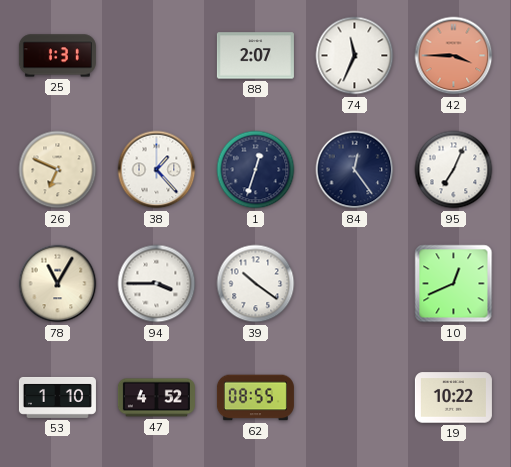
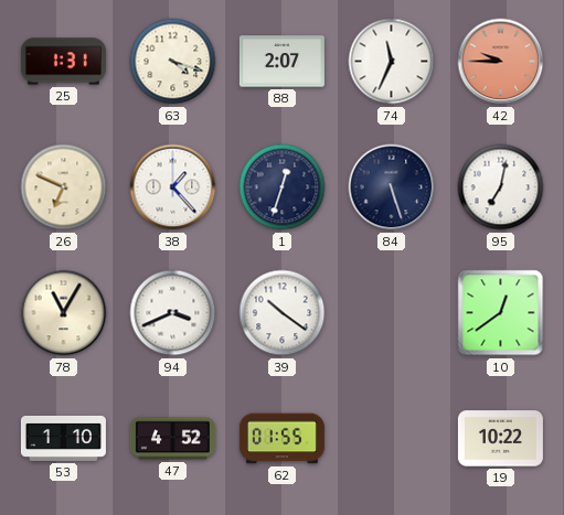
63: none -> 4:18
42: 3:45 -> 9:45
84: 12:24 -> 5:27
95: 7:04 -> 7:02
94: 3:45 -> 3:41
10: 12:41 -> 12:39
62: 08:55 -> 01:55
